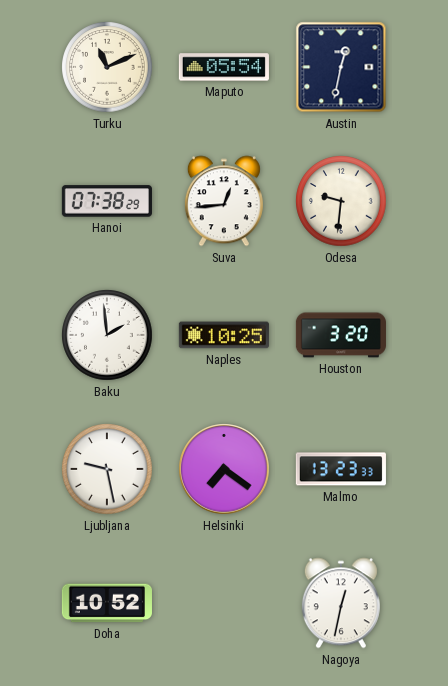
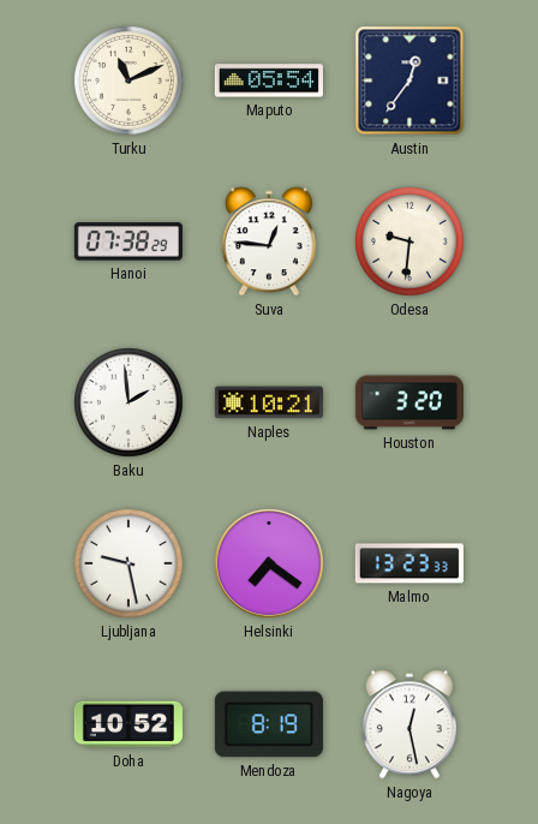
Austin: 12:32 -> 12:36
Suva: 12:44 -> 12:46
Naples: 10:25 -> 10:21
Mendoza: none -> 8:19
Nagoya: 12:32 -> 12:28
